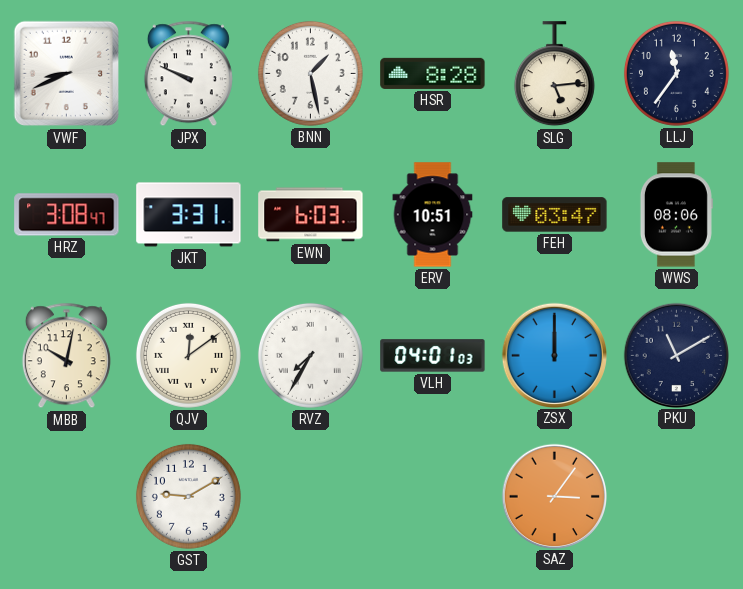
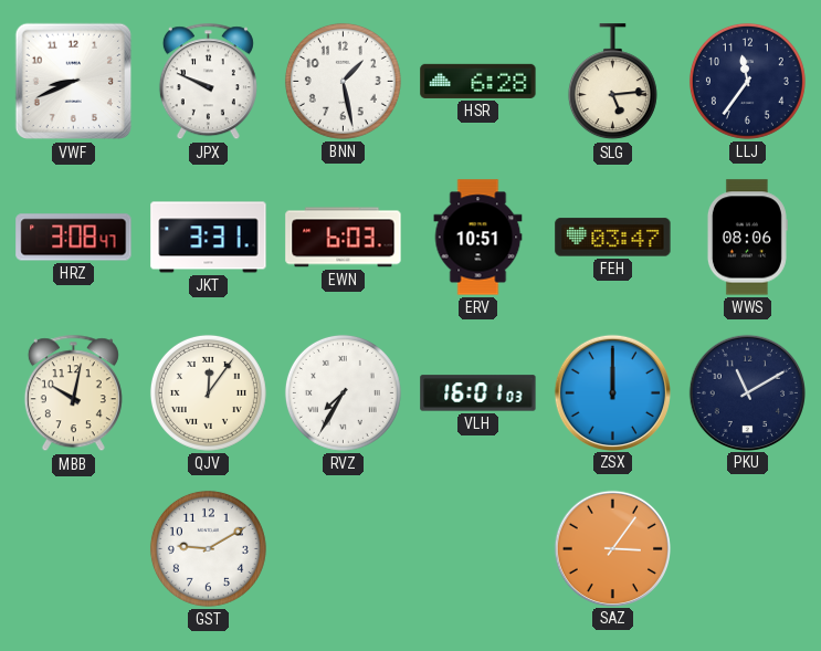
HSR: 8:28 -> 6:28
QJV: 12:09 -> 12:06
VLH: 04:01 -> 16:01
